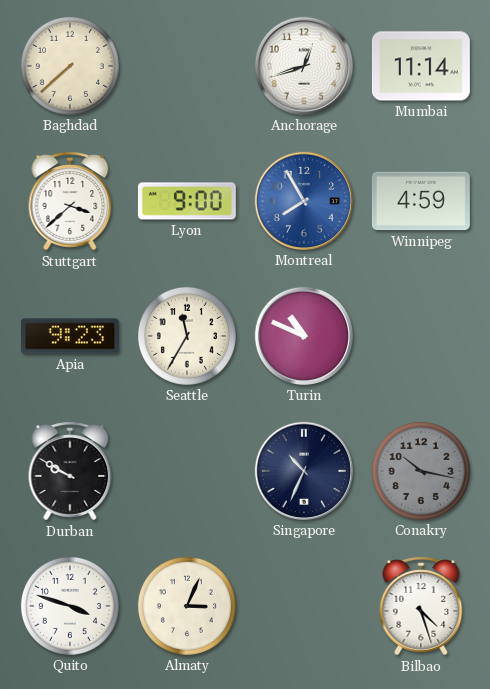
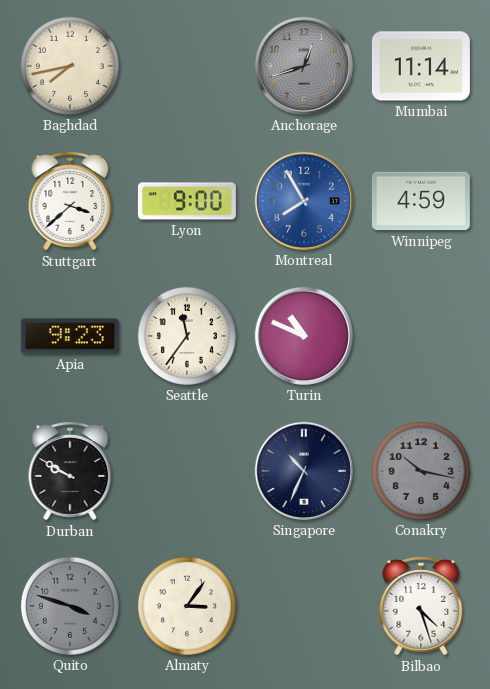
Baghdad: 7:38 -> 7:43
Anchorage dial: white -> grey
Seattle: 11:35 -> 11:36
Quito dial: white -> grey
Almaty: 3:04 -> 3:06
